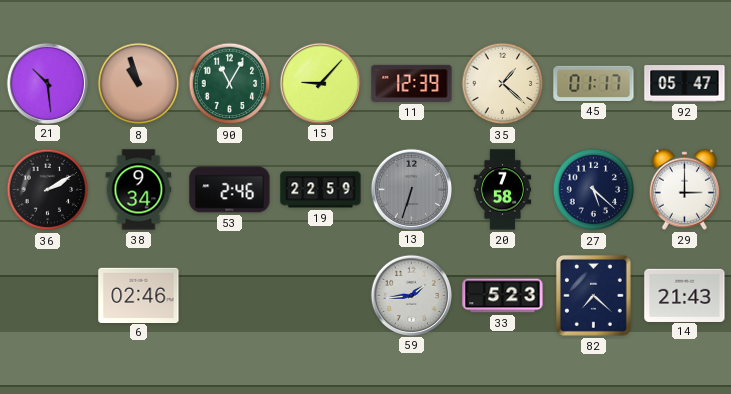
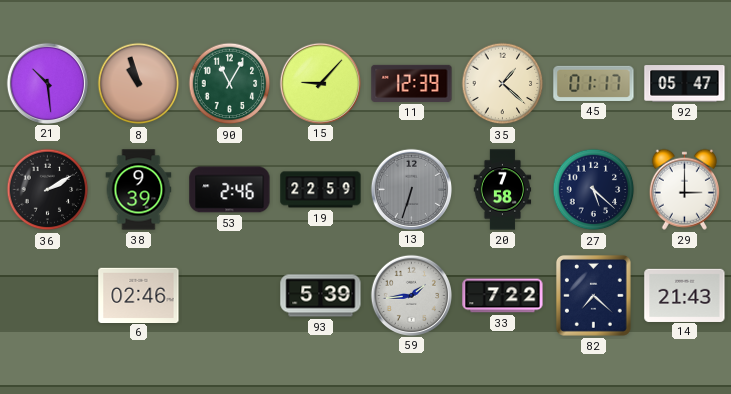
38: 9:34 -> 9:39
93: none -> 5:39
33: 5:23 -> 7:22
